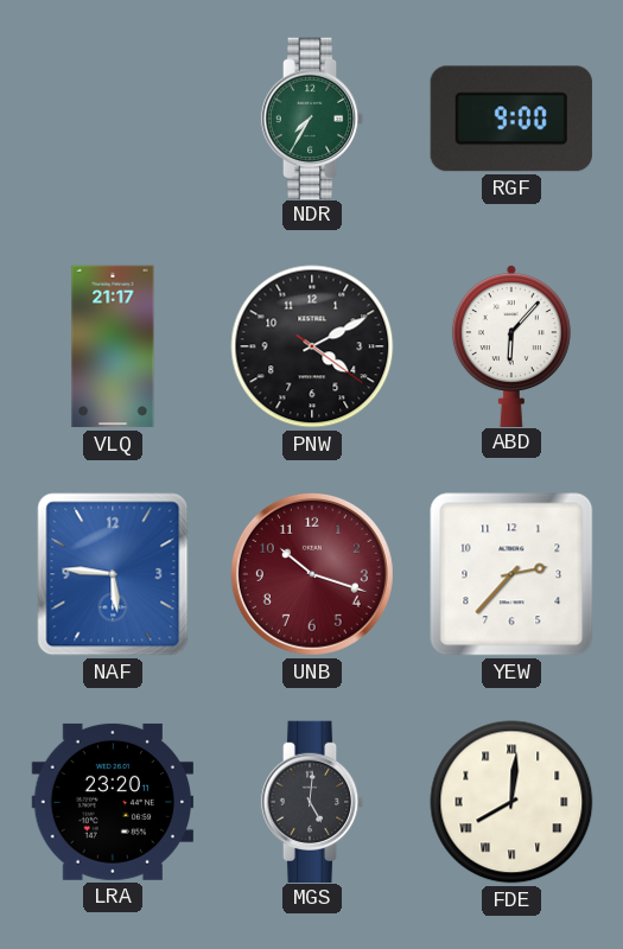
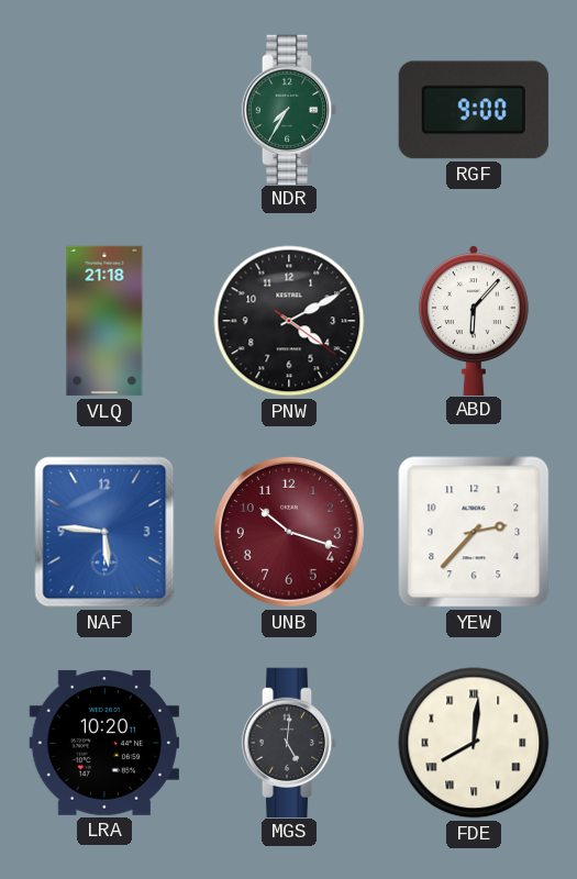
VLQ: 21:17 -> 21:18
LRA: 23:20 -> 10:20
